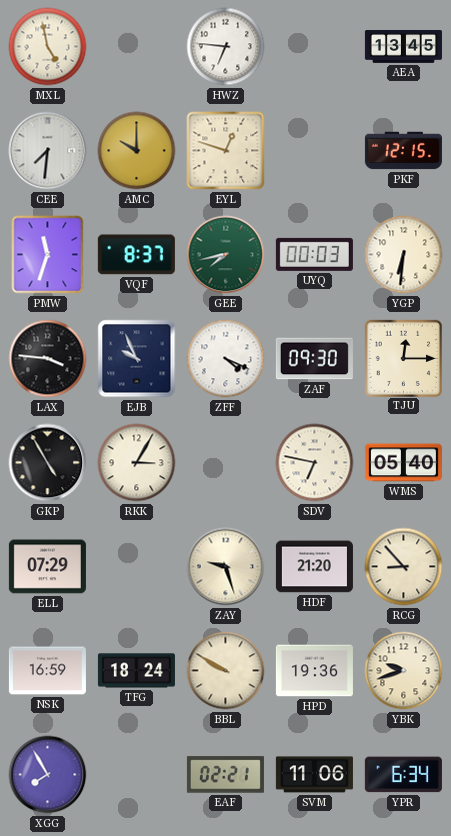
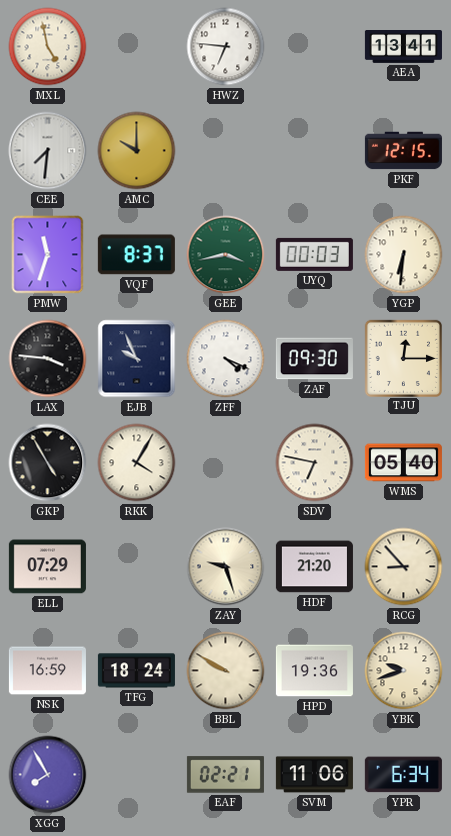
AEA: 13:45 -> 13:41
EYL: 12:48 -> none
GEE: 7:43 -> 3:43
RKK: 3:05 -> 4:05
